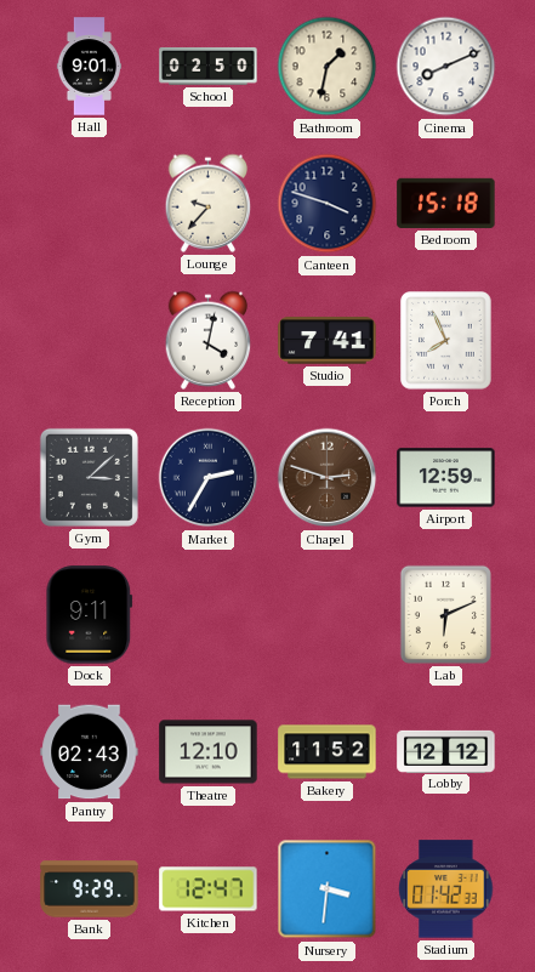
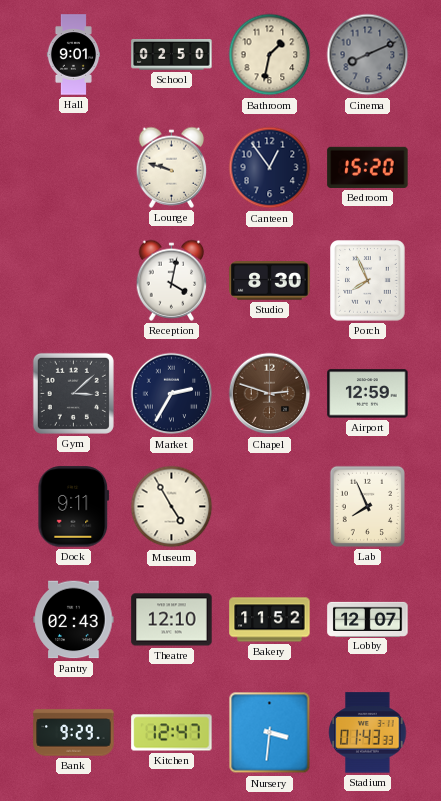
Cinema dial: white -> grey
Lounge: 9:37 -> 9:48
Canteen: 3:48 -> 12:54
Bedroom: 15:18 -> 15:20
Studio: 7:41 -> 8:30
Museum: none -> 4:55
Lab: 6:11 -> 7:56
Lobby: 12:12 -> 12:07
Stadium: 01:42 -> 01:43
